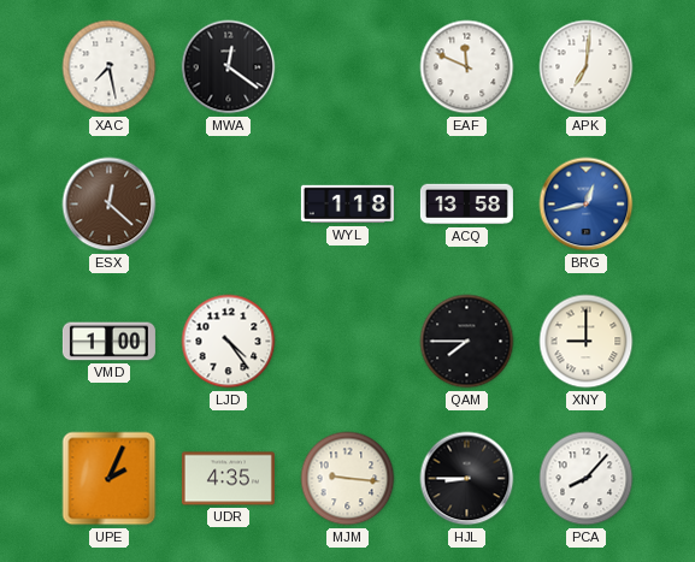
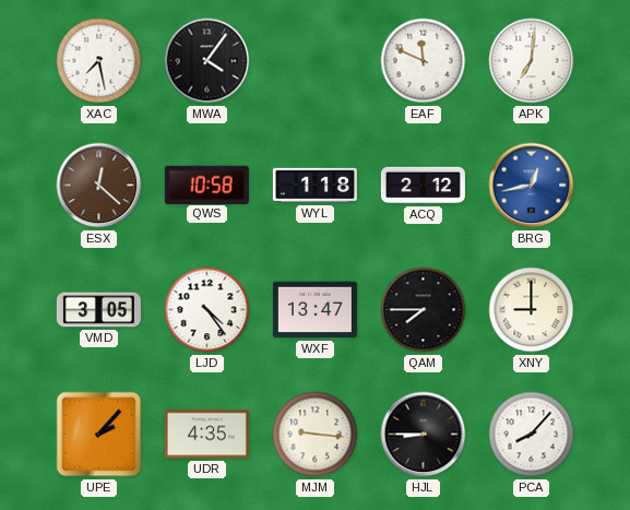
MWA: 12:21 -> 4:06
QWS: none -> 10:58
ACQ: 13:58 -> 2:12
VMD: 1:00 -> 3:05
WXF: none -> 13:47
UPE: 2:04 -> 2:07
